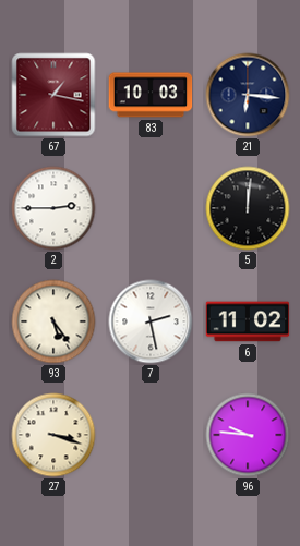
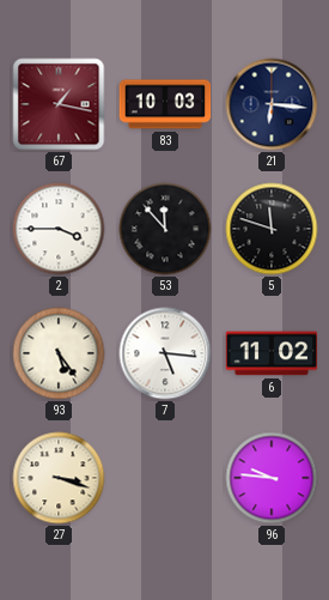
2: 2:45 -> 3:45
53: none -> 11:53
5: 12:01 -> 11:48
7: 2:28 -> 5:16
